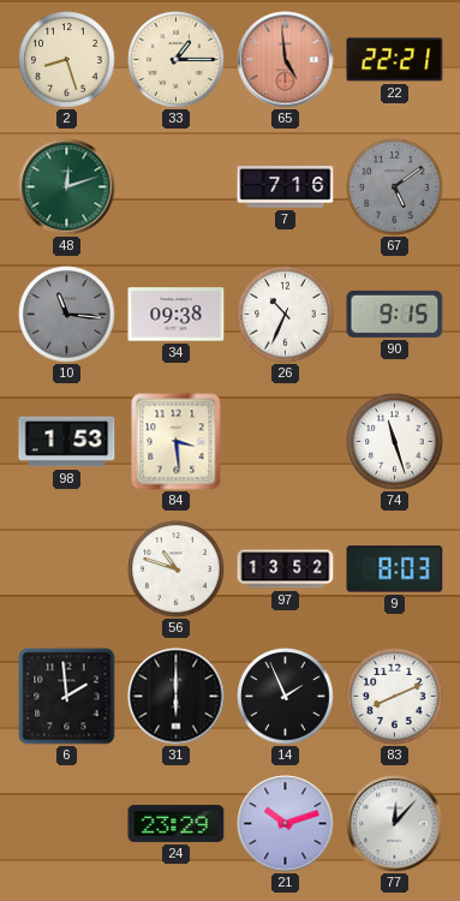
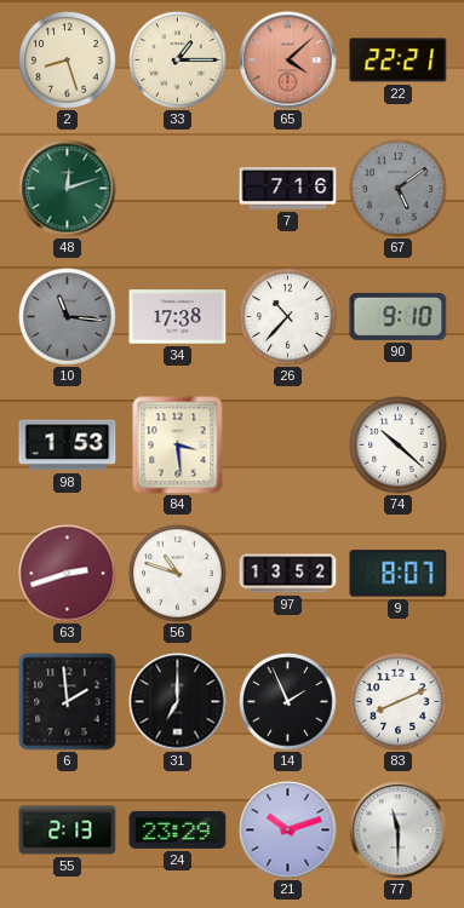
65: 4:59 -> 4:08
34: 09:38 -> 17:38
26: 10:34 -> 10:37
90: 9:15 -> 9:10
74: 11:27 -> 10:22
63: none -> 2:42
9: 8:03 -> 8:07
31: 6:00 -> 7:00
55: none -> 2:13
77: 12:07 -> 11:30
